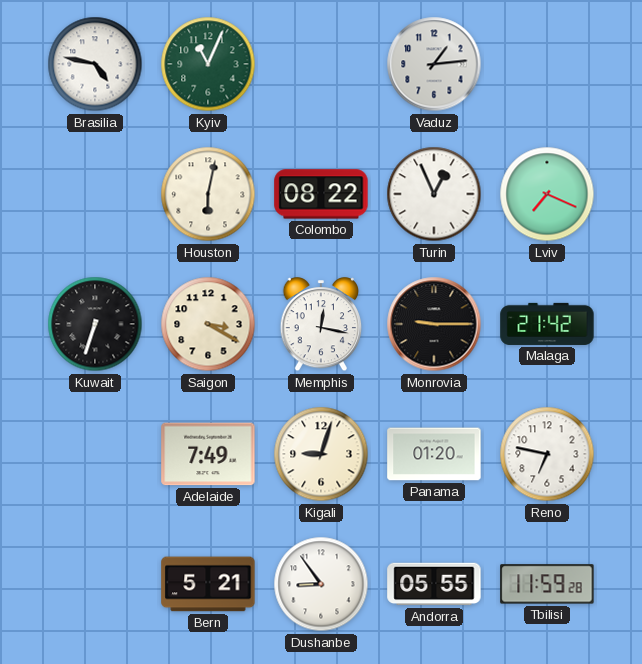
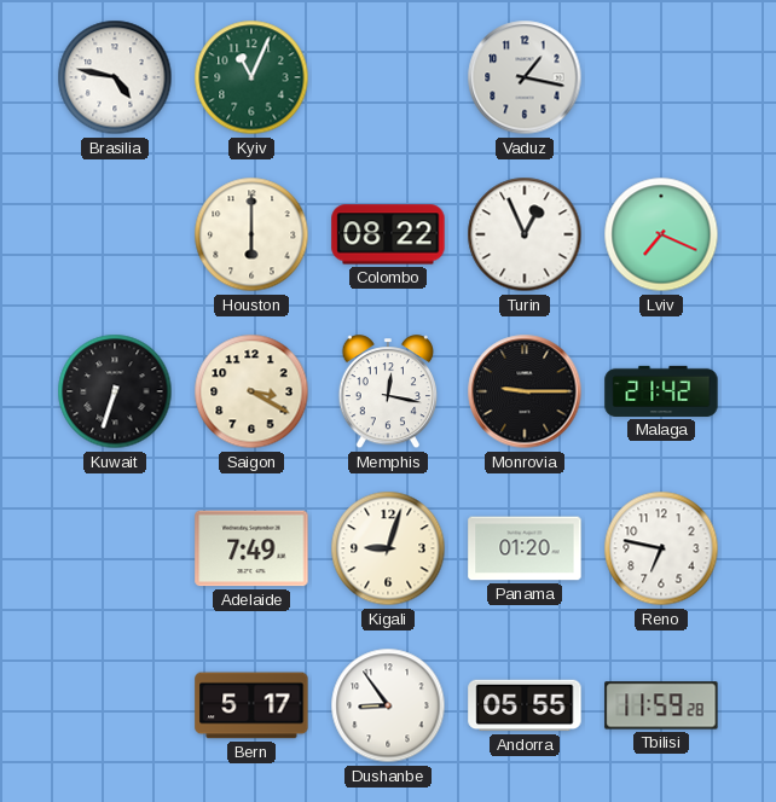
Vaduz: 1:14 -> 1:17
Houston: 6:02 -> 6:00
Bern: 5:21 -> 5:17
